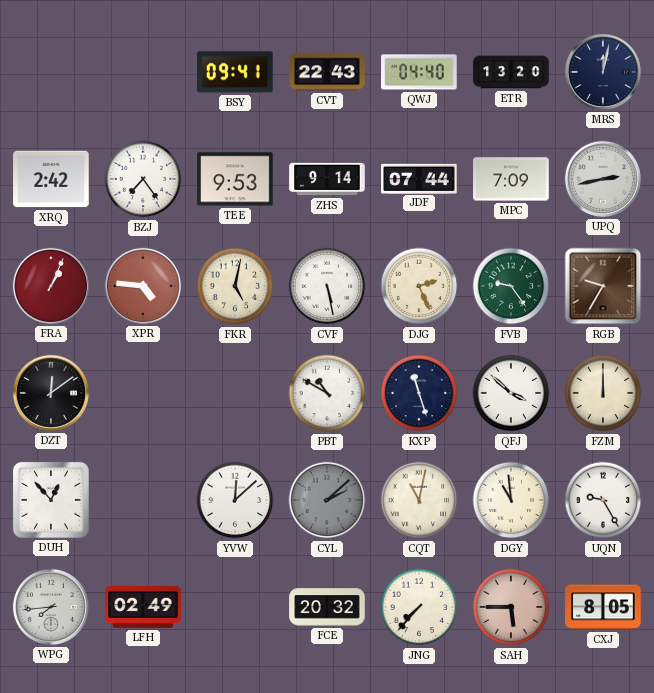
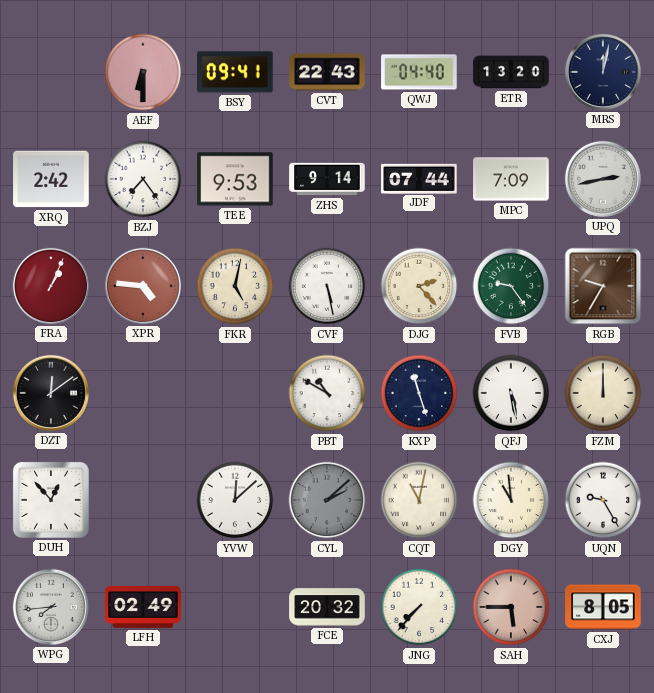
AEF: none -> 6:30
DJG: 2:26 -> 2:23
QFJ: 3:52 -> 5:28
